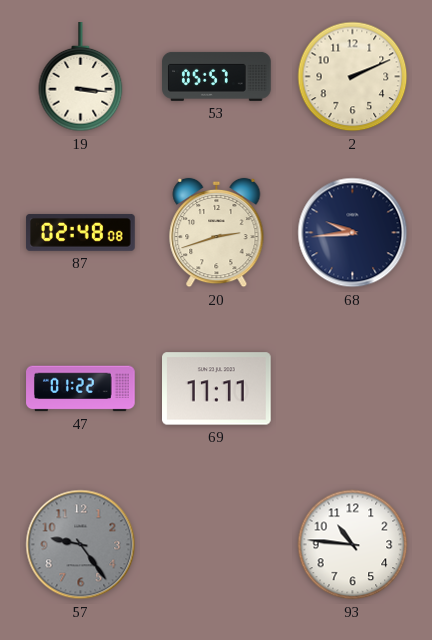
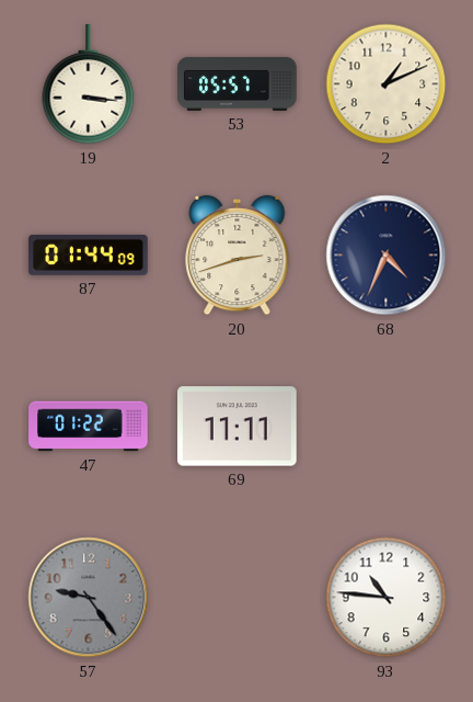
2: 2:11 -> 1:11
87: 02:48 -> 01:44
68: 9:44 -> 4:34
